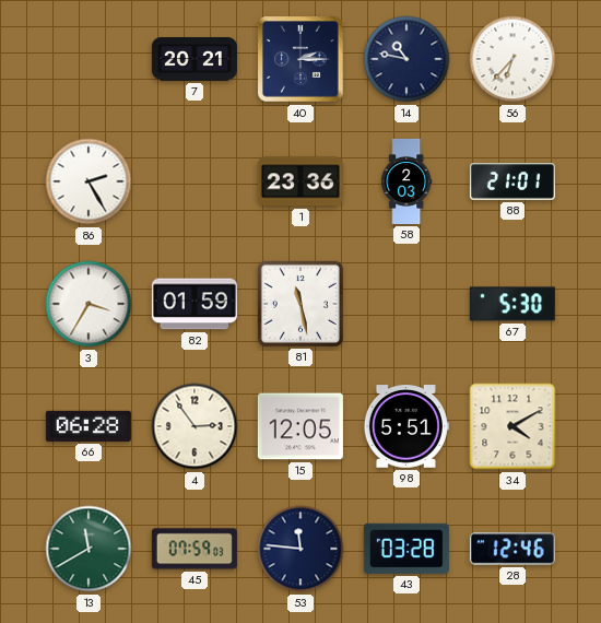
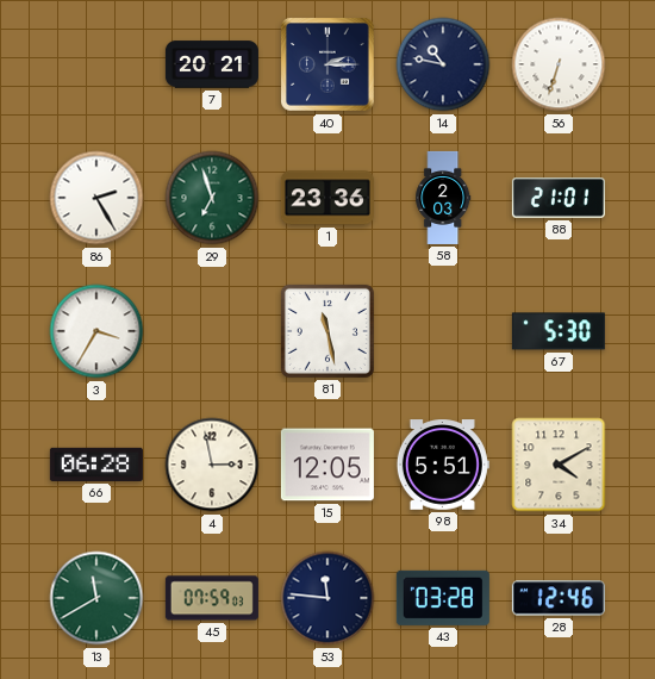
56: 6:37 -> 6:33
29: none -> 6:57
82: 01:59 -> none
4: 2:54 -> 2:58
